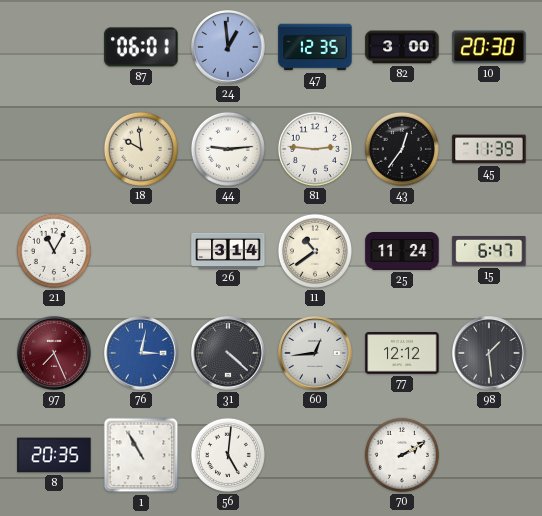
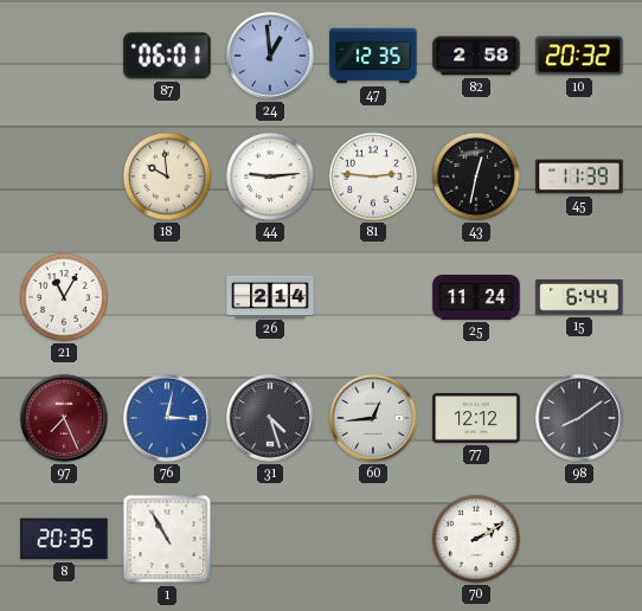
82: 3:00 -> 2:58
10: 20:30 -> 20:32
43: 12:36 -> 12:32
26: 3:14 -> 2:14
11: 10:39 -> none
15: 6:47 -> 6:44
31: 4:22 -> 4:27
98: 1:29 -> 8:09
56: 5:01 -> none
